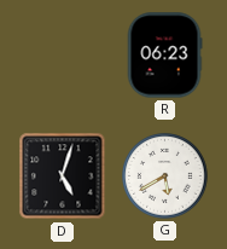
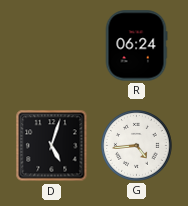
R: 06:23 -> 06:24
G: 5:40 -> 4:44
